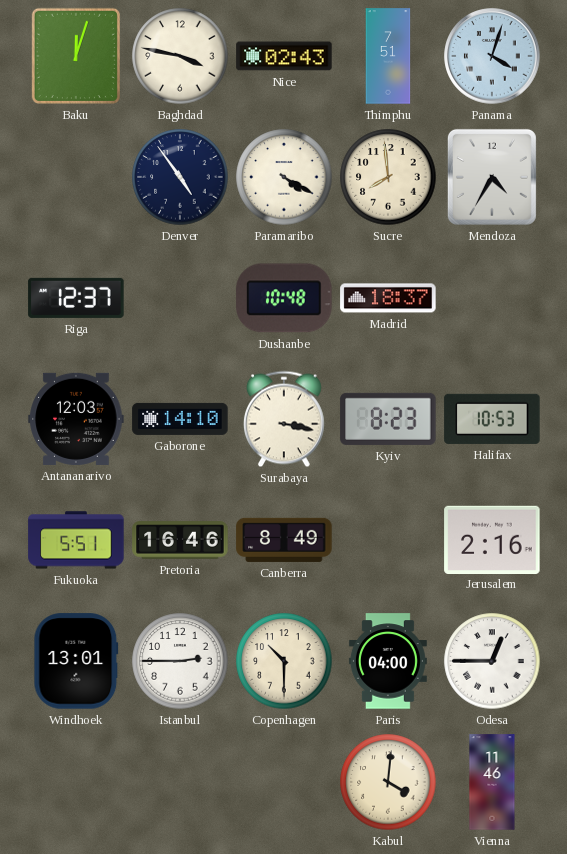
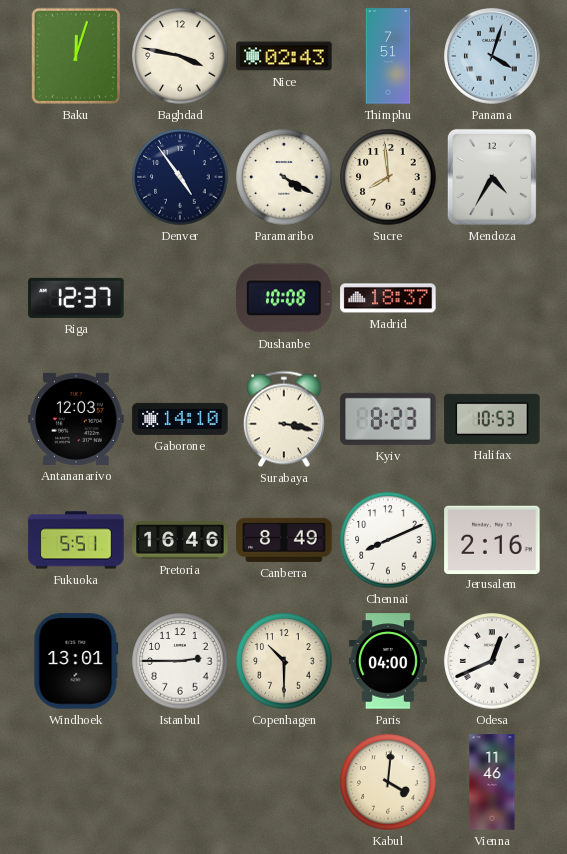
Dushanbe: 10:48 -> 10:08
Chennai: none -> 8:11
Odesa: 12:45 -> 12:41
